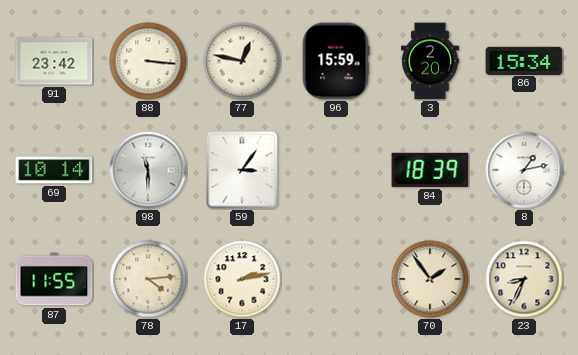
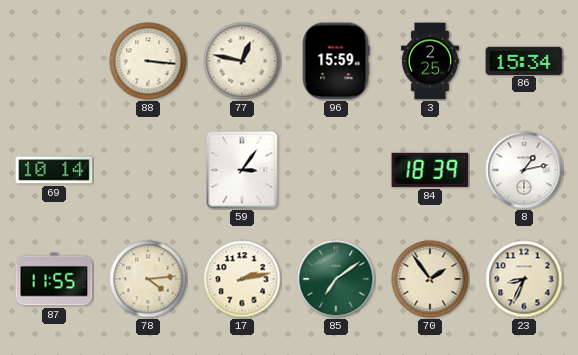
91: 23:42 -> none
3: 2:20 -> 2:25
98: 11:30 -> none
85: none -> 7:09
